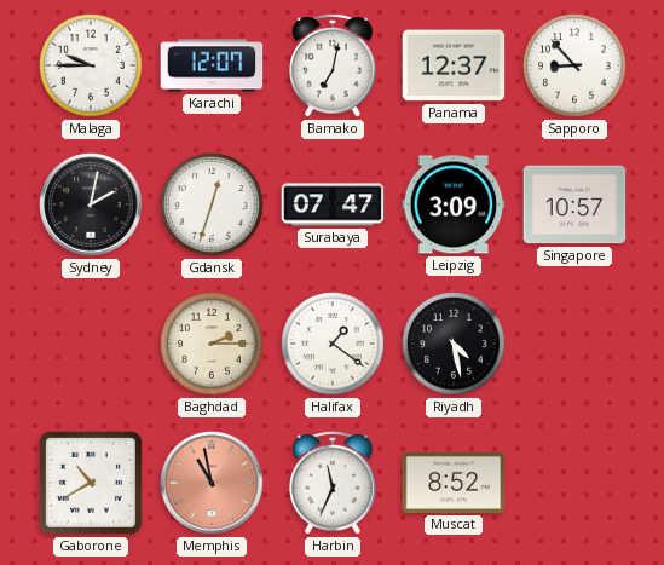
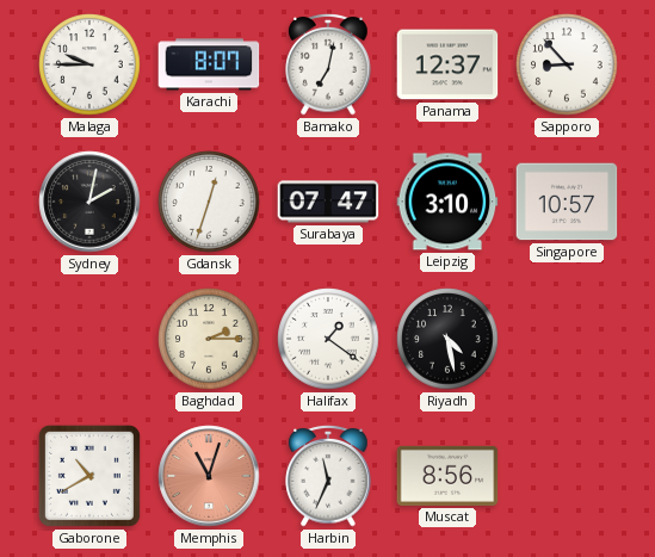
Karachi: 12:07 -> 8:07
Leipzig: 3:09 -> 3:10
Memphis: 10:58 -> 11:03
Muscat: 8:52 -> 8:56
